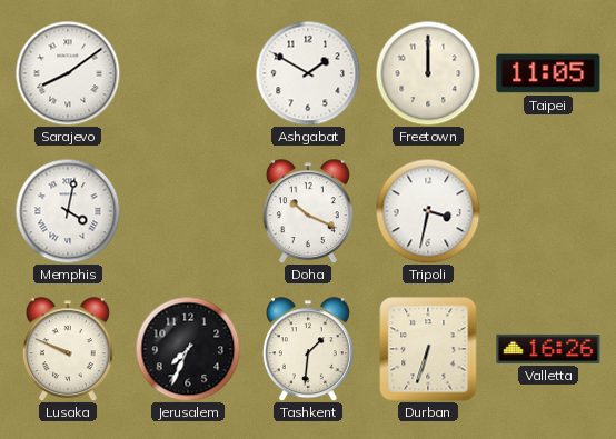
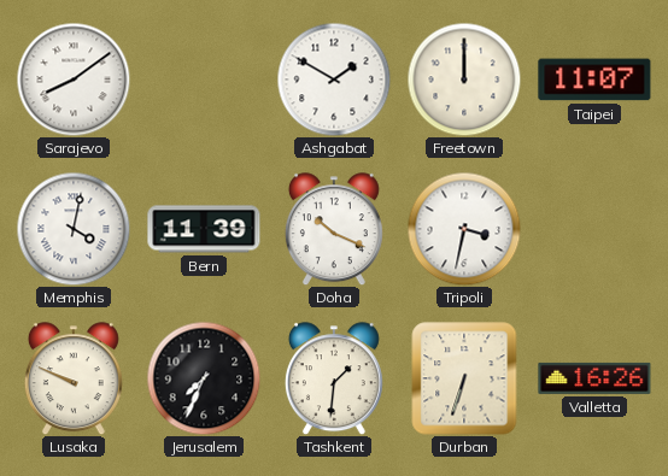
Taipei: 11:05 -> 11:07
Bern: none -> 11:39
